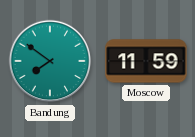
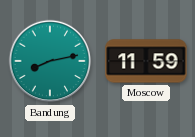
Bandung: 7:51 -> 8:13
